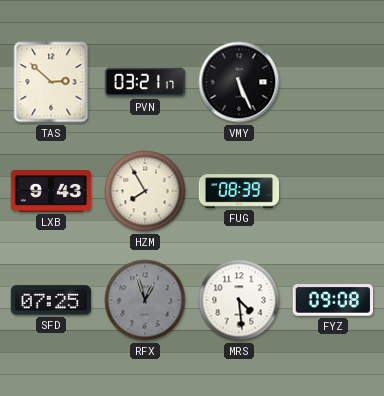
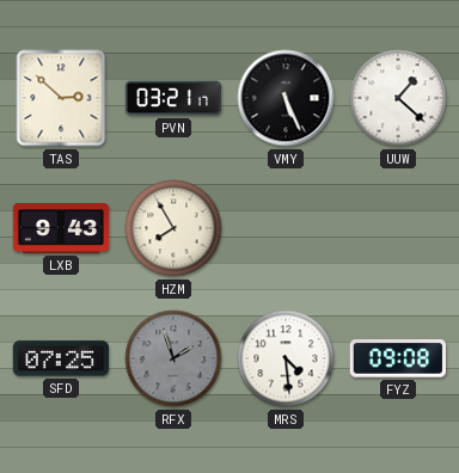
UUW: none -> 1:22
FUG: 08:39 -> none
RFX: 12:57 -> 1:57
